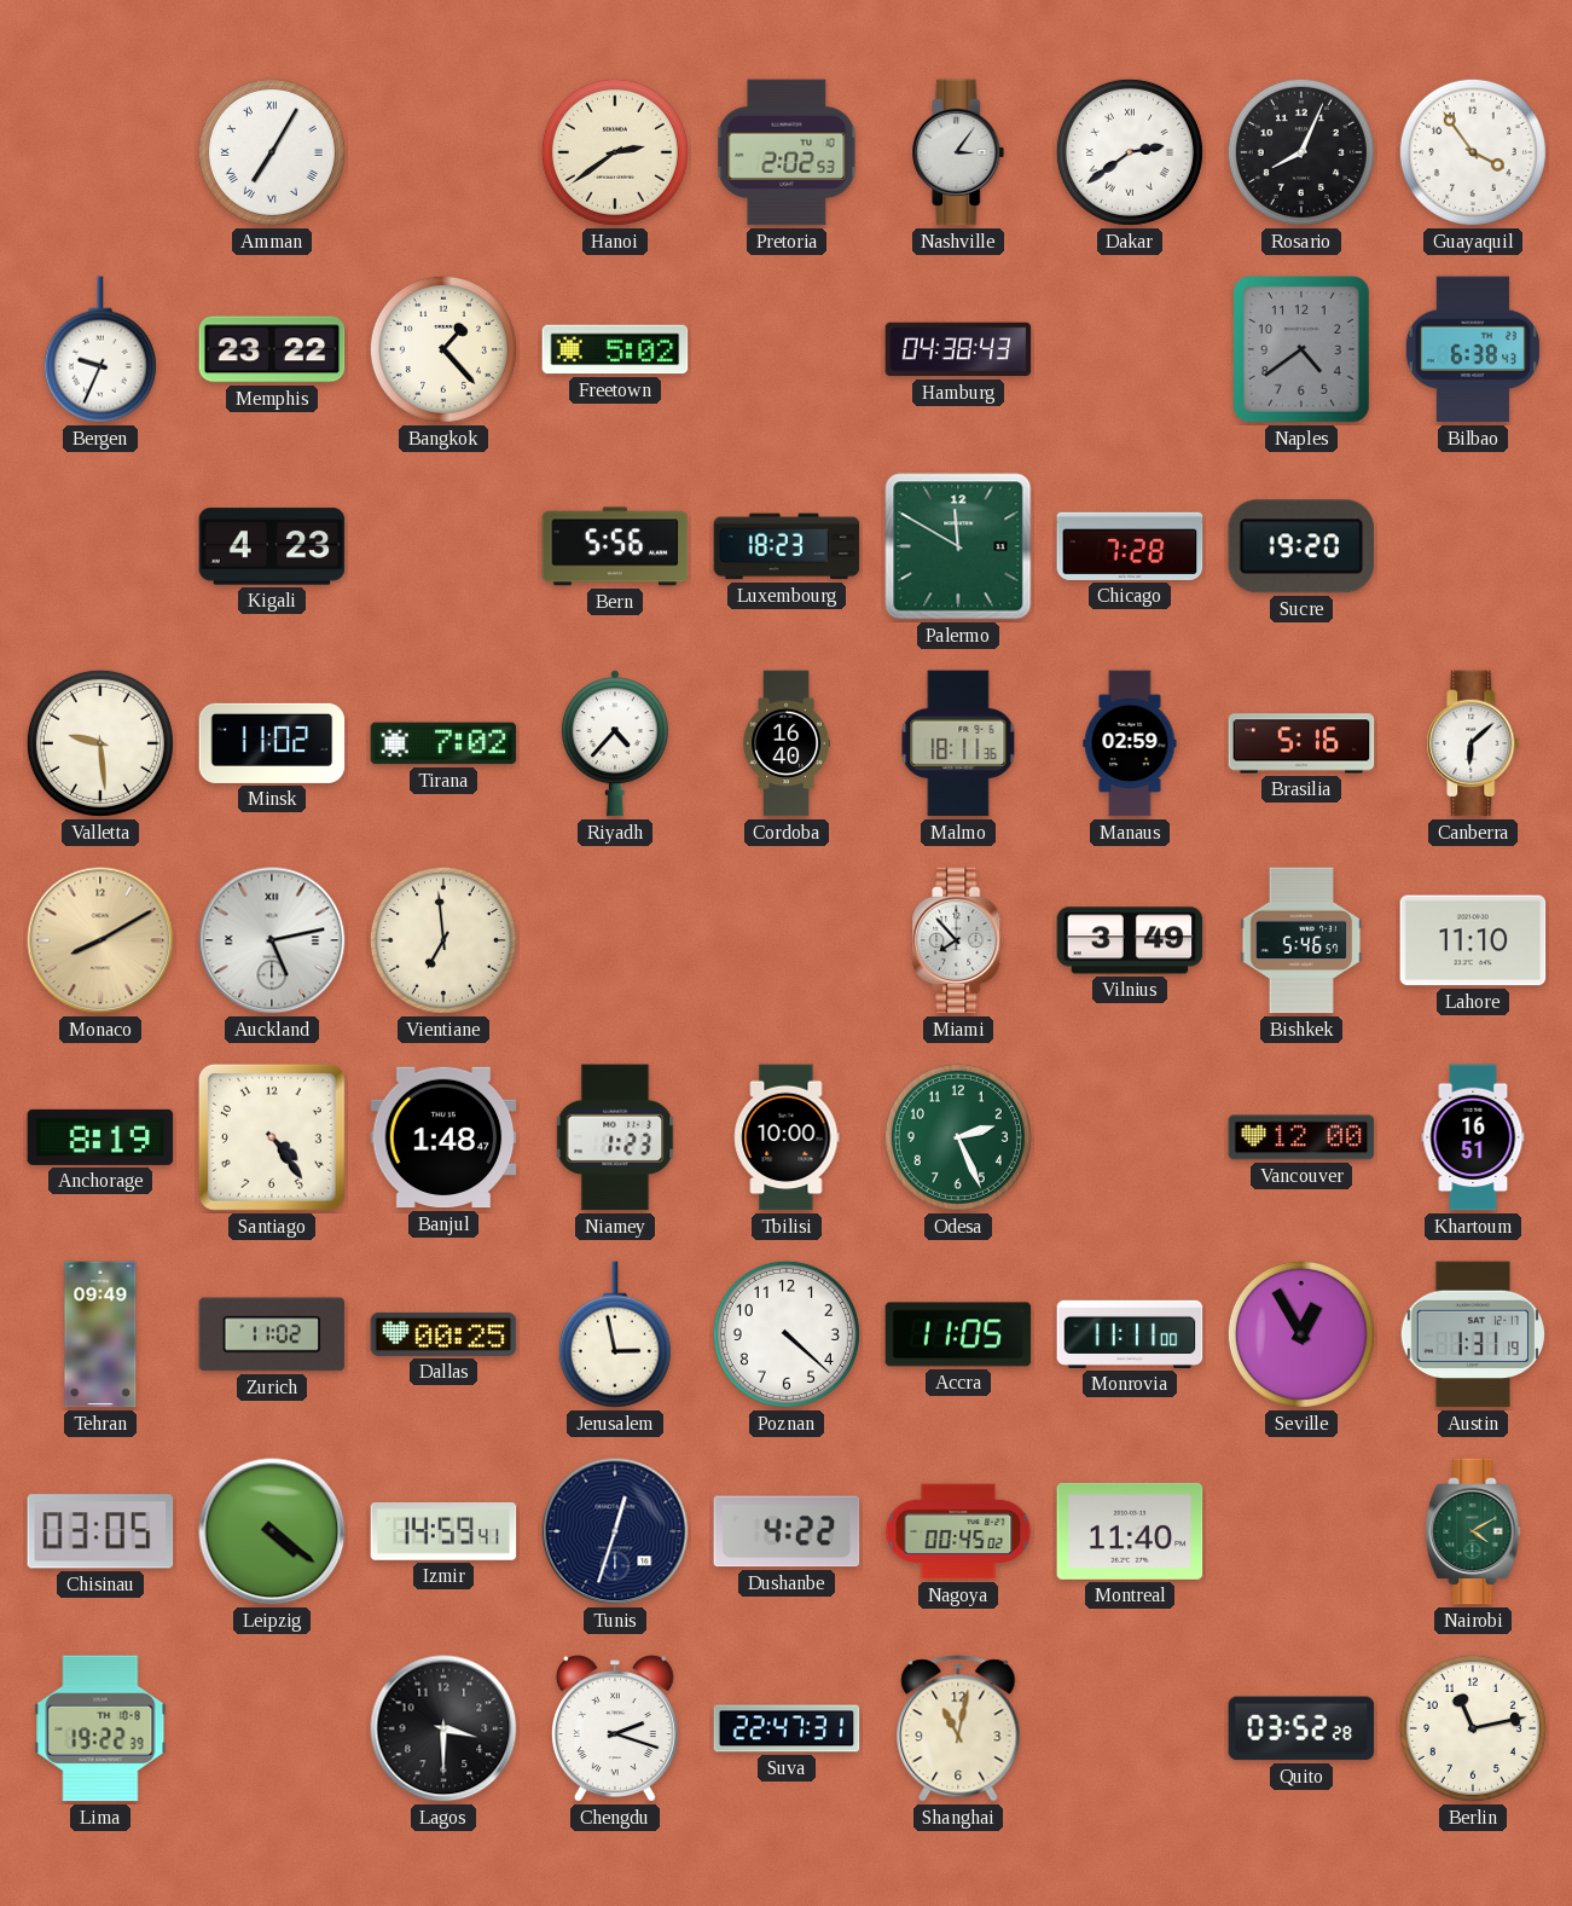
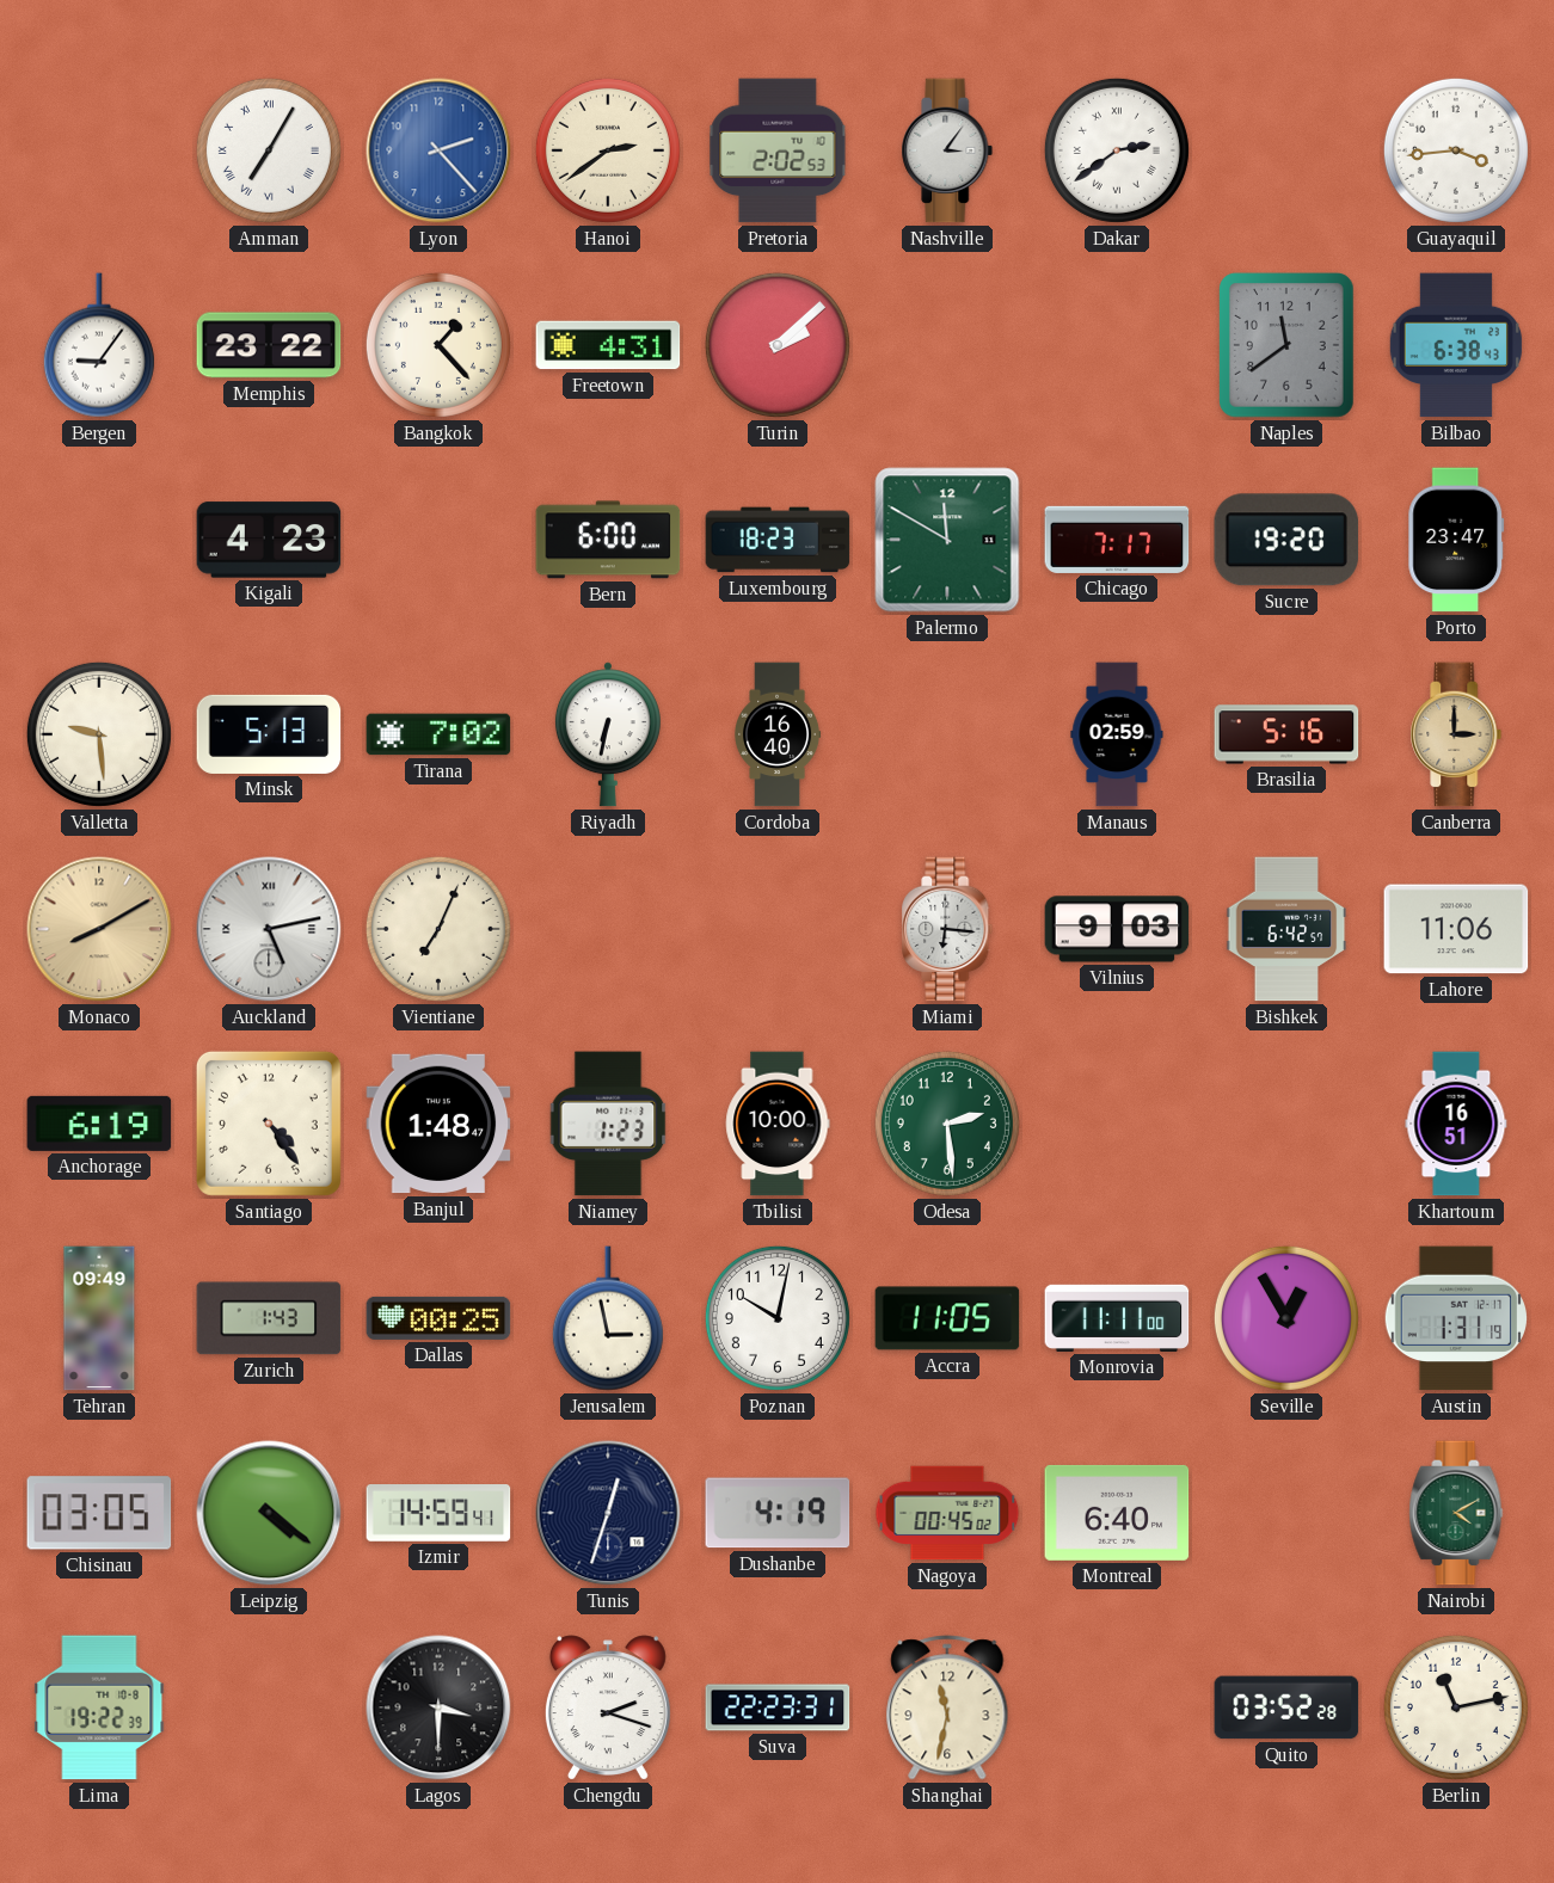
Lyon: none -> 2:23
Rosario: 8:04 -> none
Guayaquil: 3:54 -> 3:44
Bergen: 9:34 -> 9:06
Freetown: 5:02 -> 4:31
Turin: none -> 2:08
Hamburg: 04:38 -> none
Naples: 4:39 -> 11:39
Bern: 5:56 -> 6:00
Chicago: 7:28 -> 7:17
Porto: none -> 23:47
Minsk: 11:02 -> 5:13
Riyadh: 4:37 -> 6:32
Malmo: 18:11 -> none
Canberra: 6:08 -> 3:00
Canberra dial: white -> champagne
Vientiane: 6:59 -> 7:04
Miami: 7:53 -> 6:16
Vilnius: 3:49 -> 9:03
Bishkek: 5:46 -> 6:42
Lahore: 11:10 -> 11:06
Anchorage: 8:19 -> 6:19
Odesa: 2:26 -> 2:29
Vancouver: 12:00 -> none
Zurich: 11:02 -> 1:43
Poznan: 4:22 -> 10:02
Dushanbe: 4:22 -> 4:19
Montreal: 11:40 -> 6:40
Suva: 22:47 -> 22:23
Shanghai: 11:02 -> 11:32
